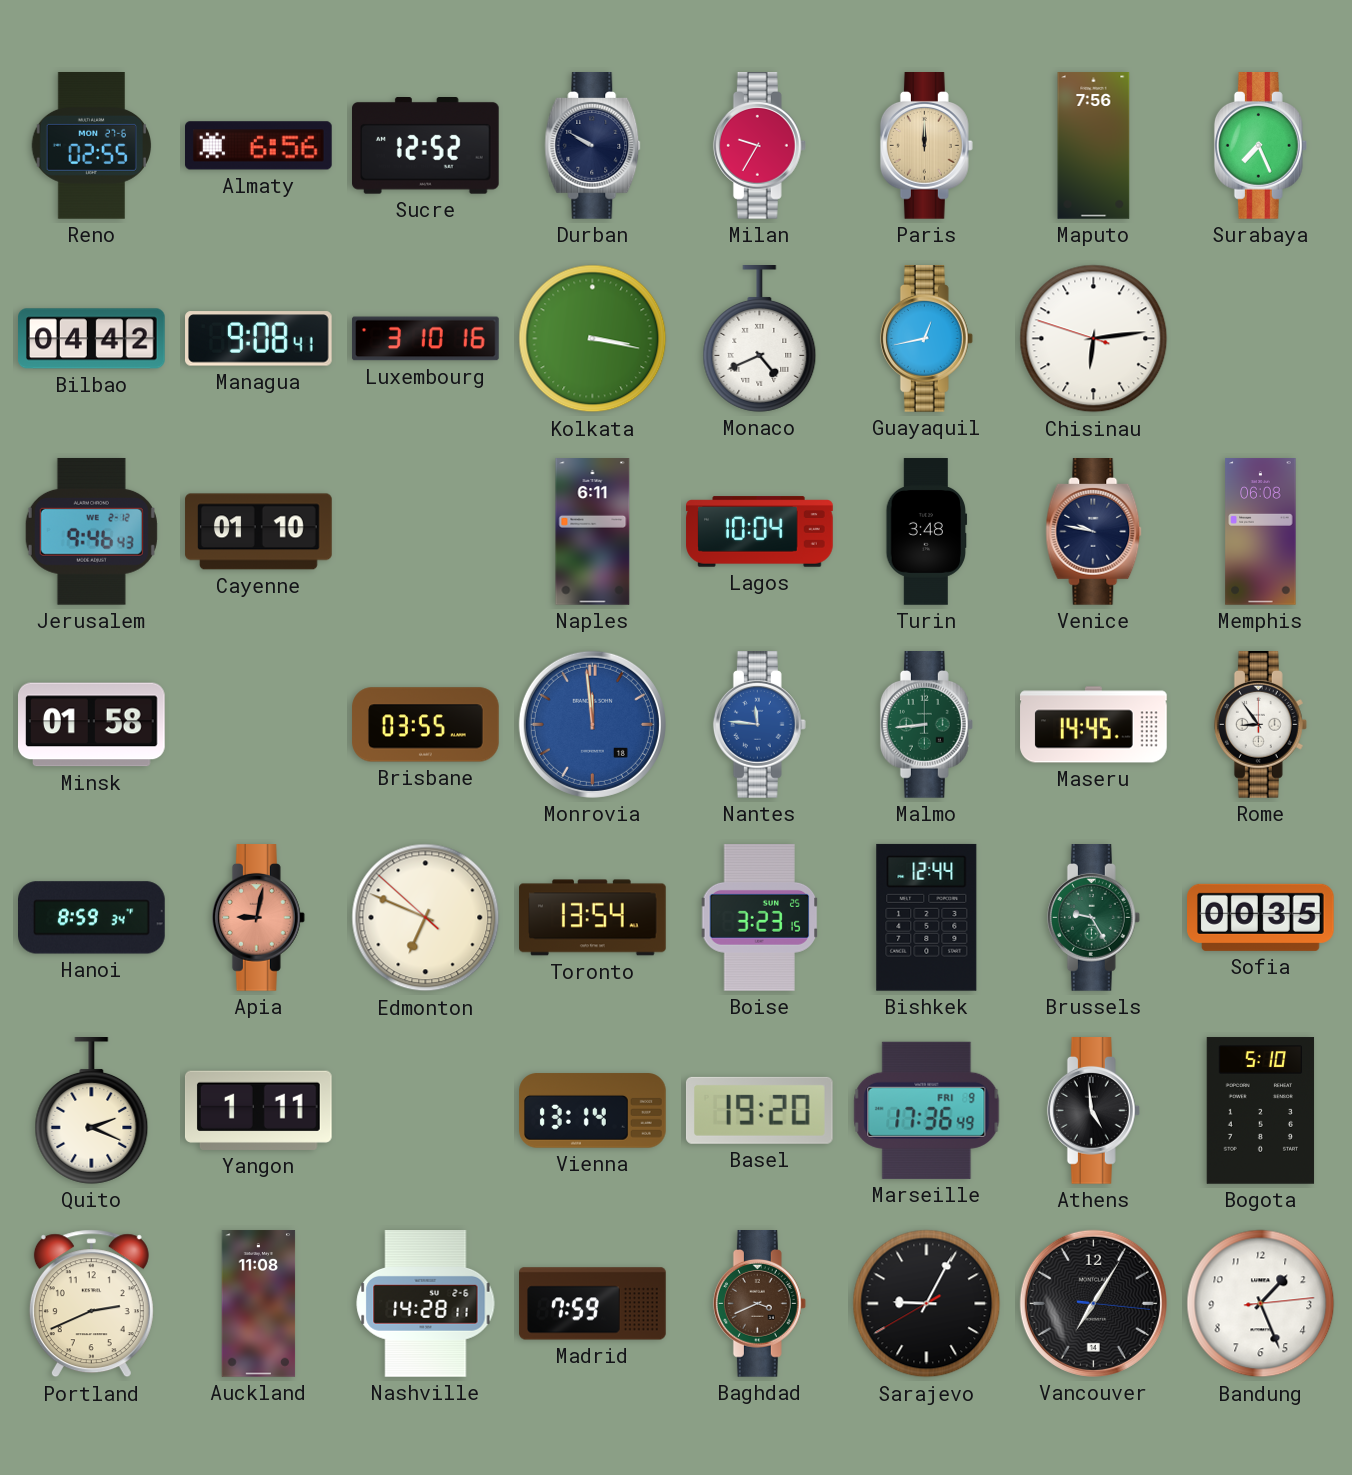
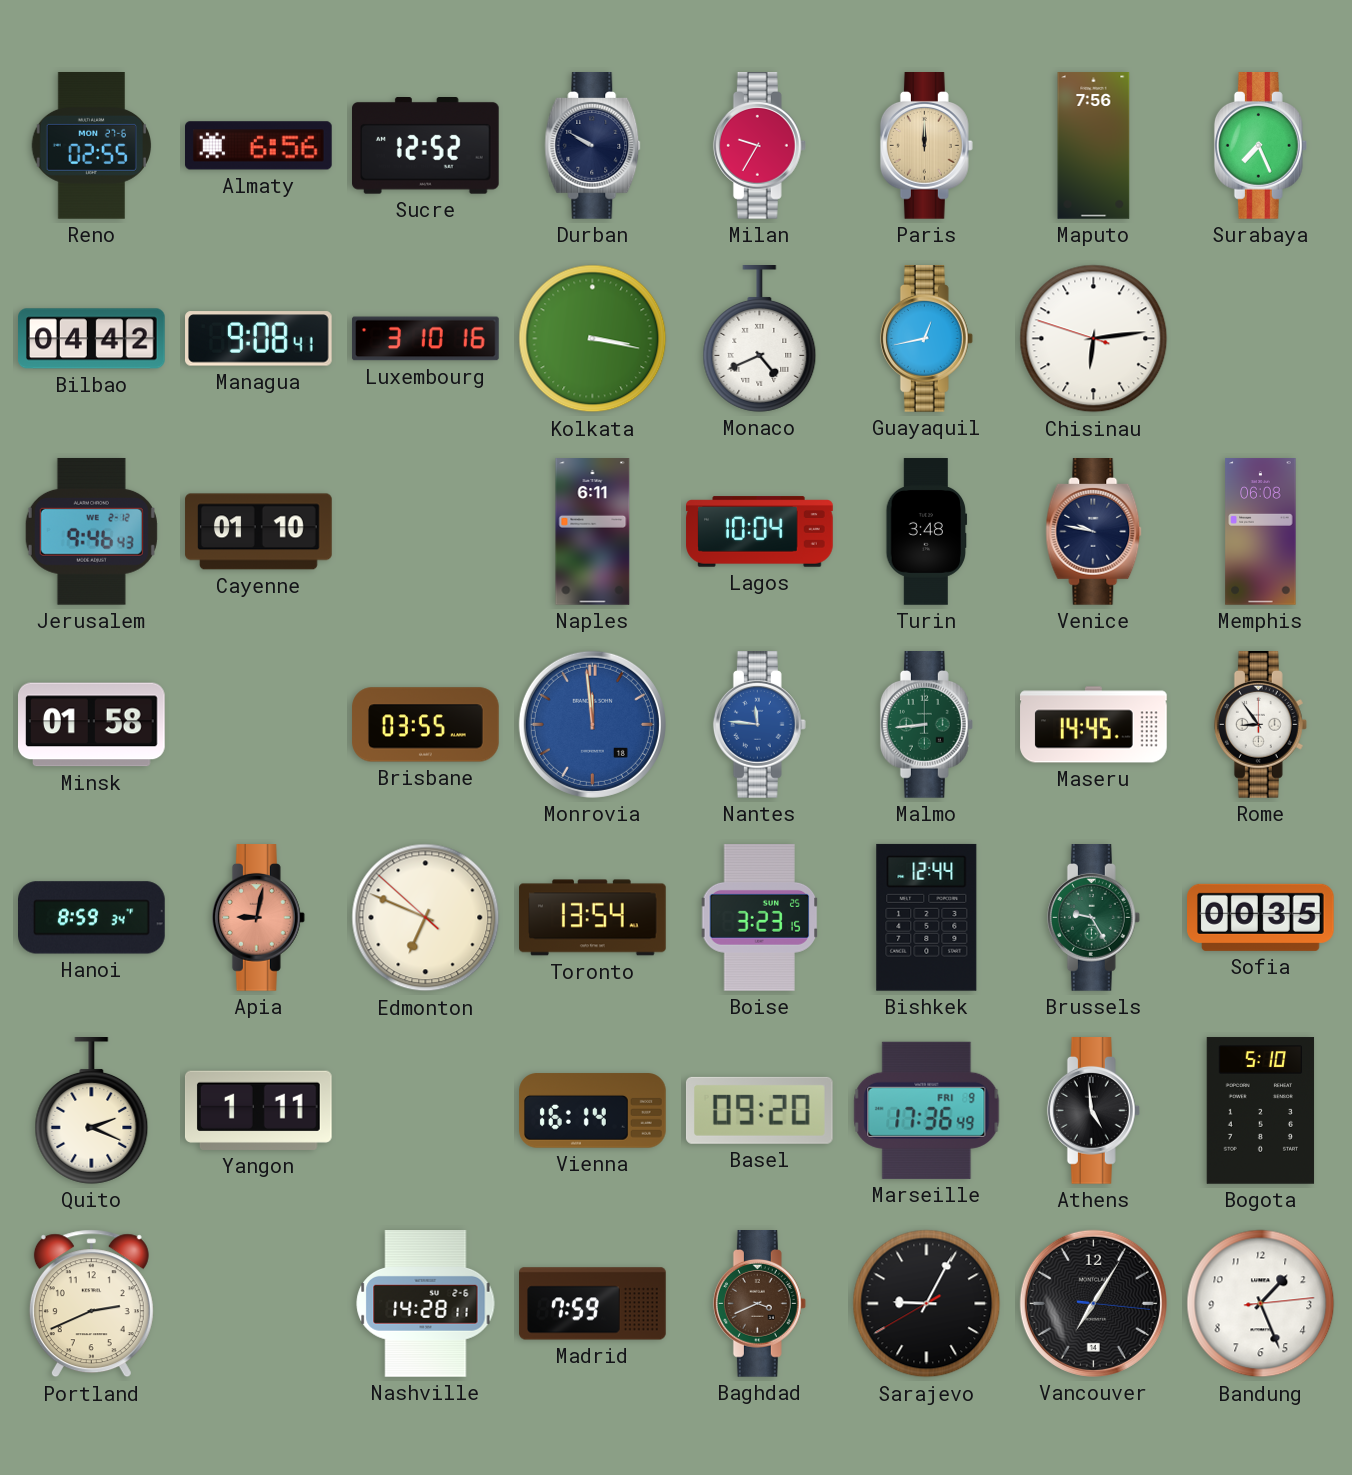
Vienna: 13:14 -> 16:14
Basel: 19:20 -> 09:20
Auckland: 11:08 -> none
